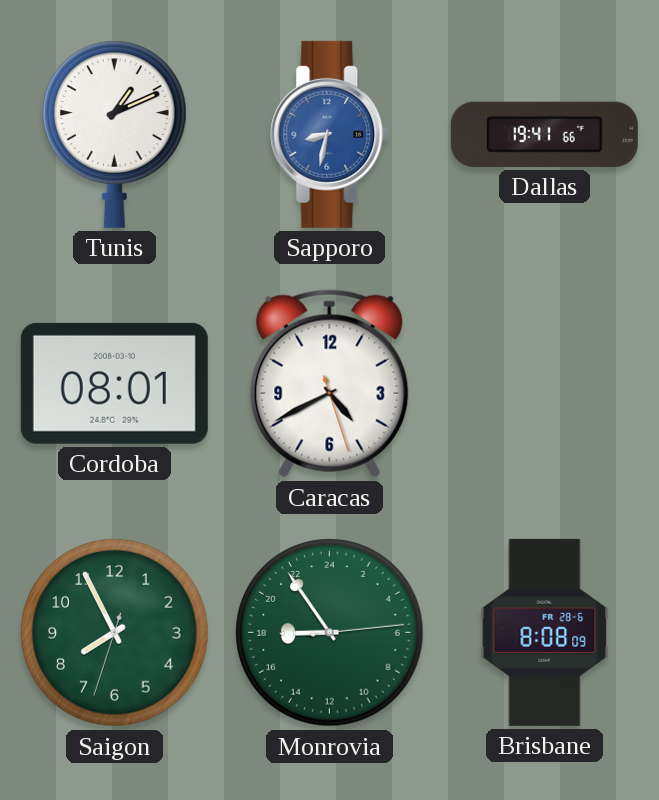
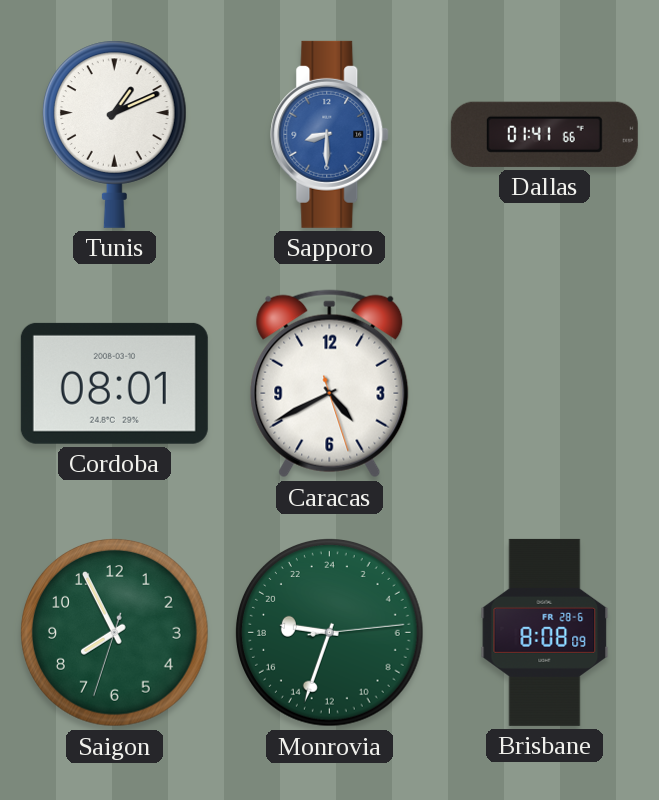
Sapporo: 8:32 -> 8:30
Dallas: 19:41 -> 01:41
Monrovia: 17:54 -> 18:33
